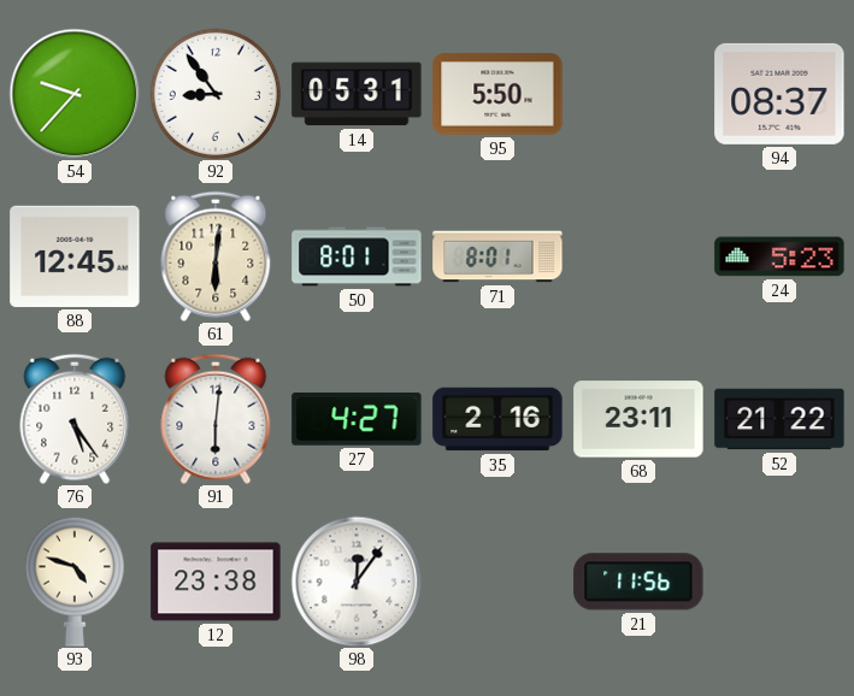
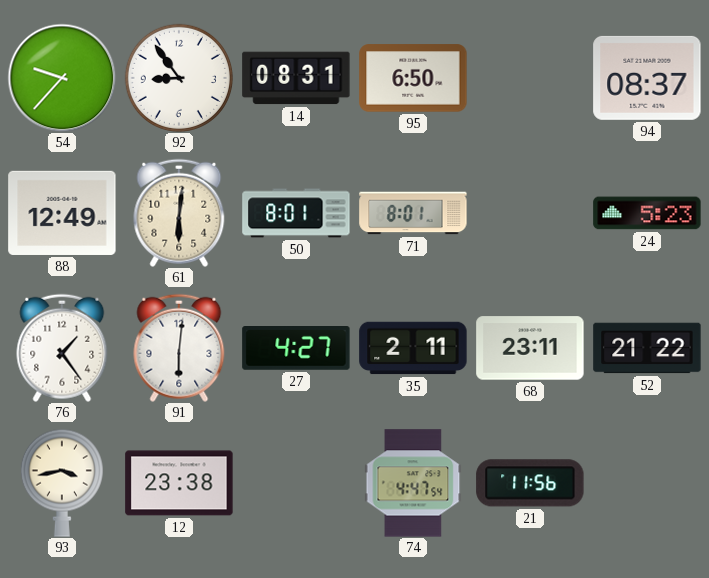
14: 05:31 -> 08:31
95: 5:50 -> 6:50
88: 12:45 -> 12:49
76: 5:24 -> 1:24
35: 2:16 -> 2:11
93: 4:48 -> 3:43
98: 12:06 -> none
74: none -> 4:47
